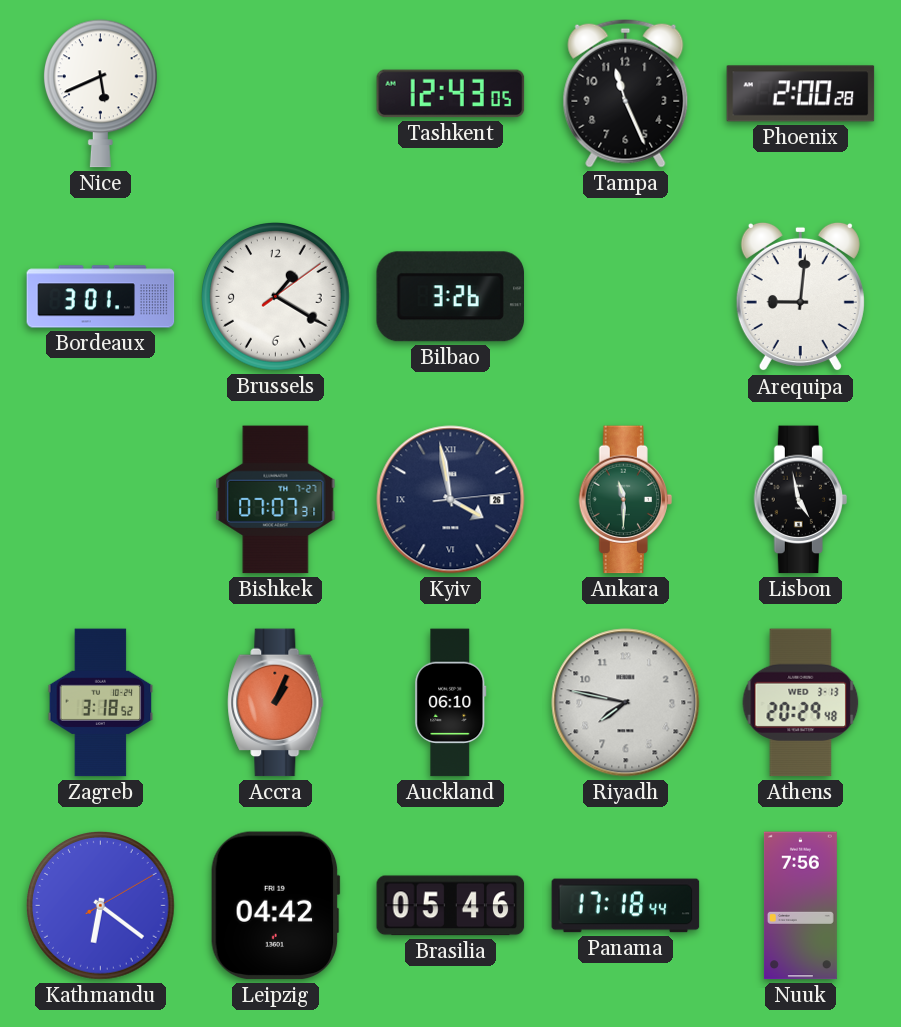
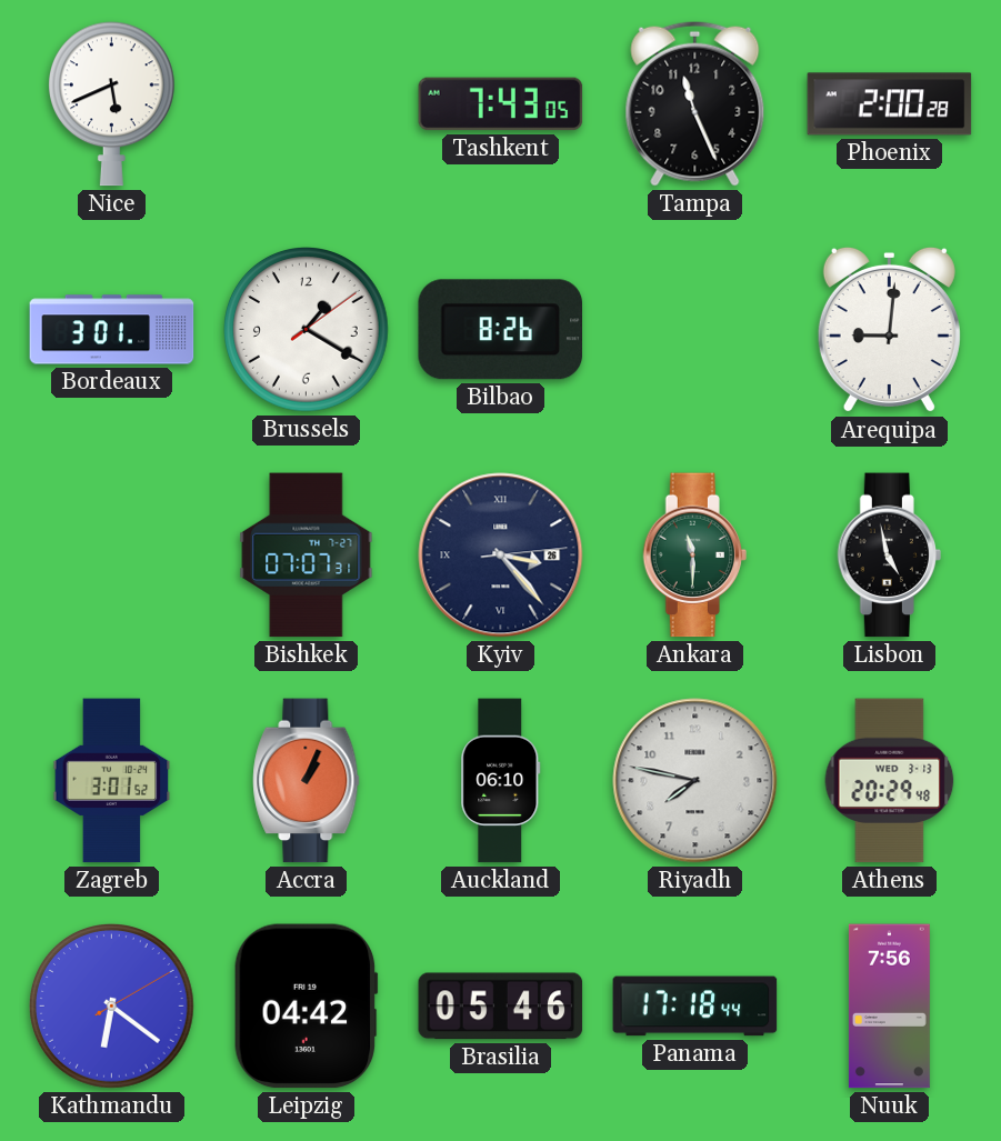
Tashkent: 12:43 -> 7:43
Bilbao: 3:26 -> 8:26
Kyiv: 3:58 -> 3:23
Zagreb: 3:18 -> 3:01
